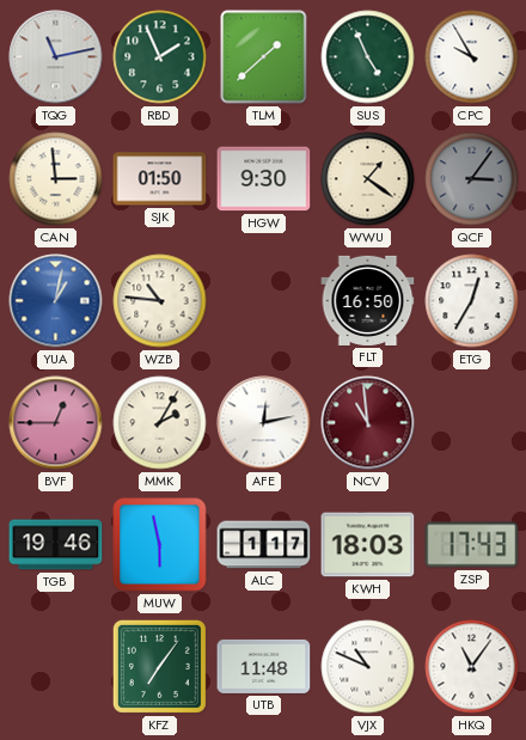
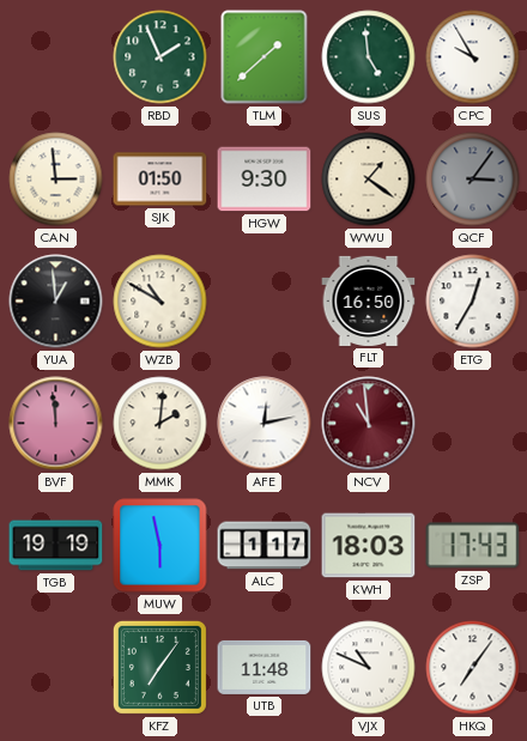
TQG: 11:13 -> none
SUS: 4:56 -> 4:59
YUA: 1:02 -> 12:59
YUA dial: blue -> black
WZB: 10:46 -> 10:50
BVF: 12:45 -> 11:59
MMK: 2:05 -> 2:01
TGB: 19:46 -> 19:19
HKQ: 11:06 -> 7:06
